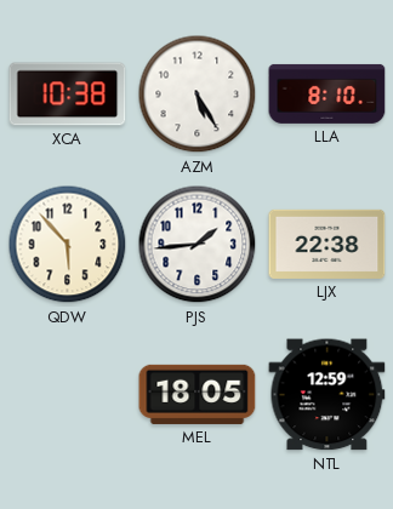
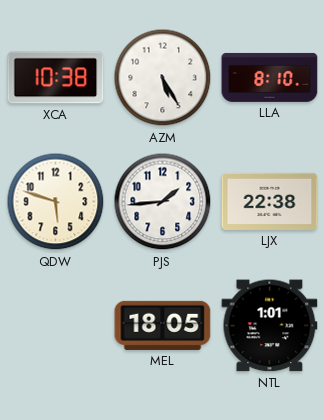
QDW: 5:53 -> 5:48
NTL: 12:59 -> 1:01
